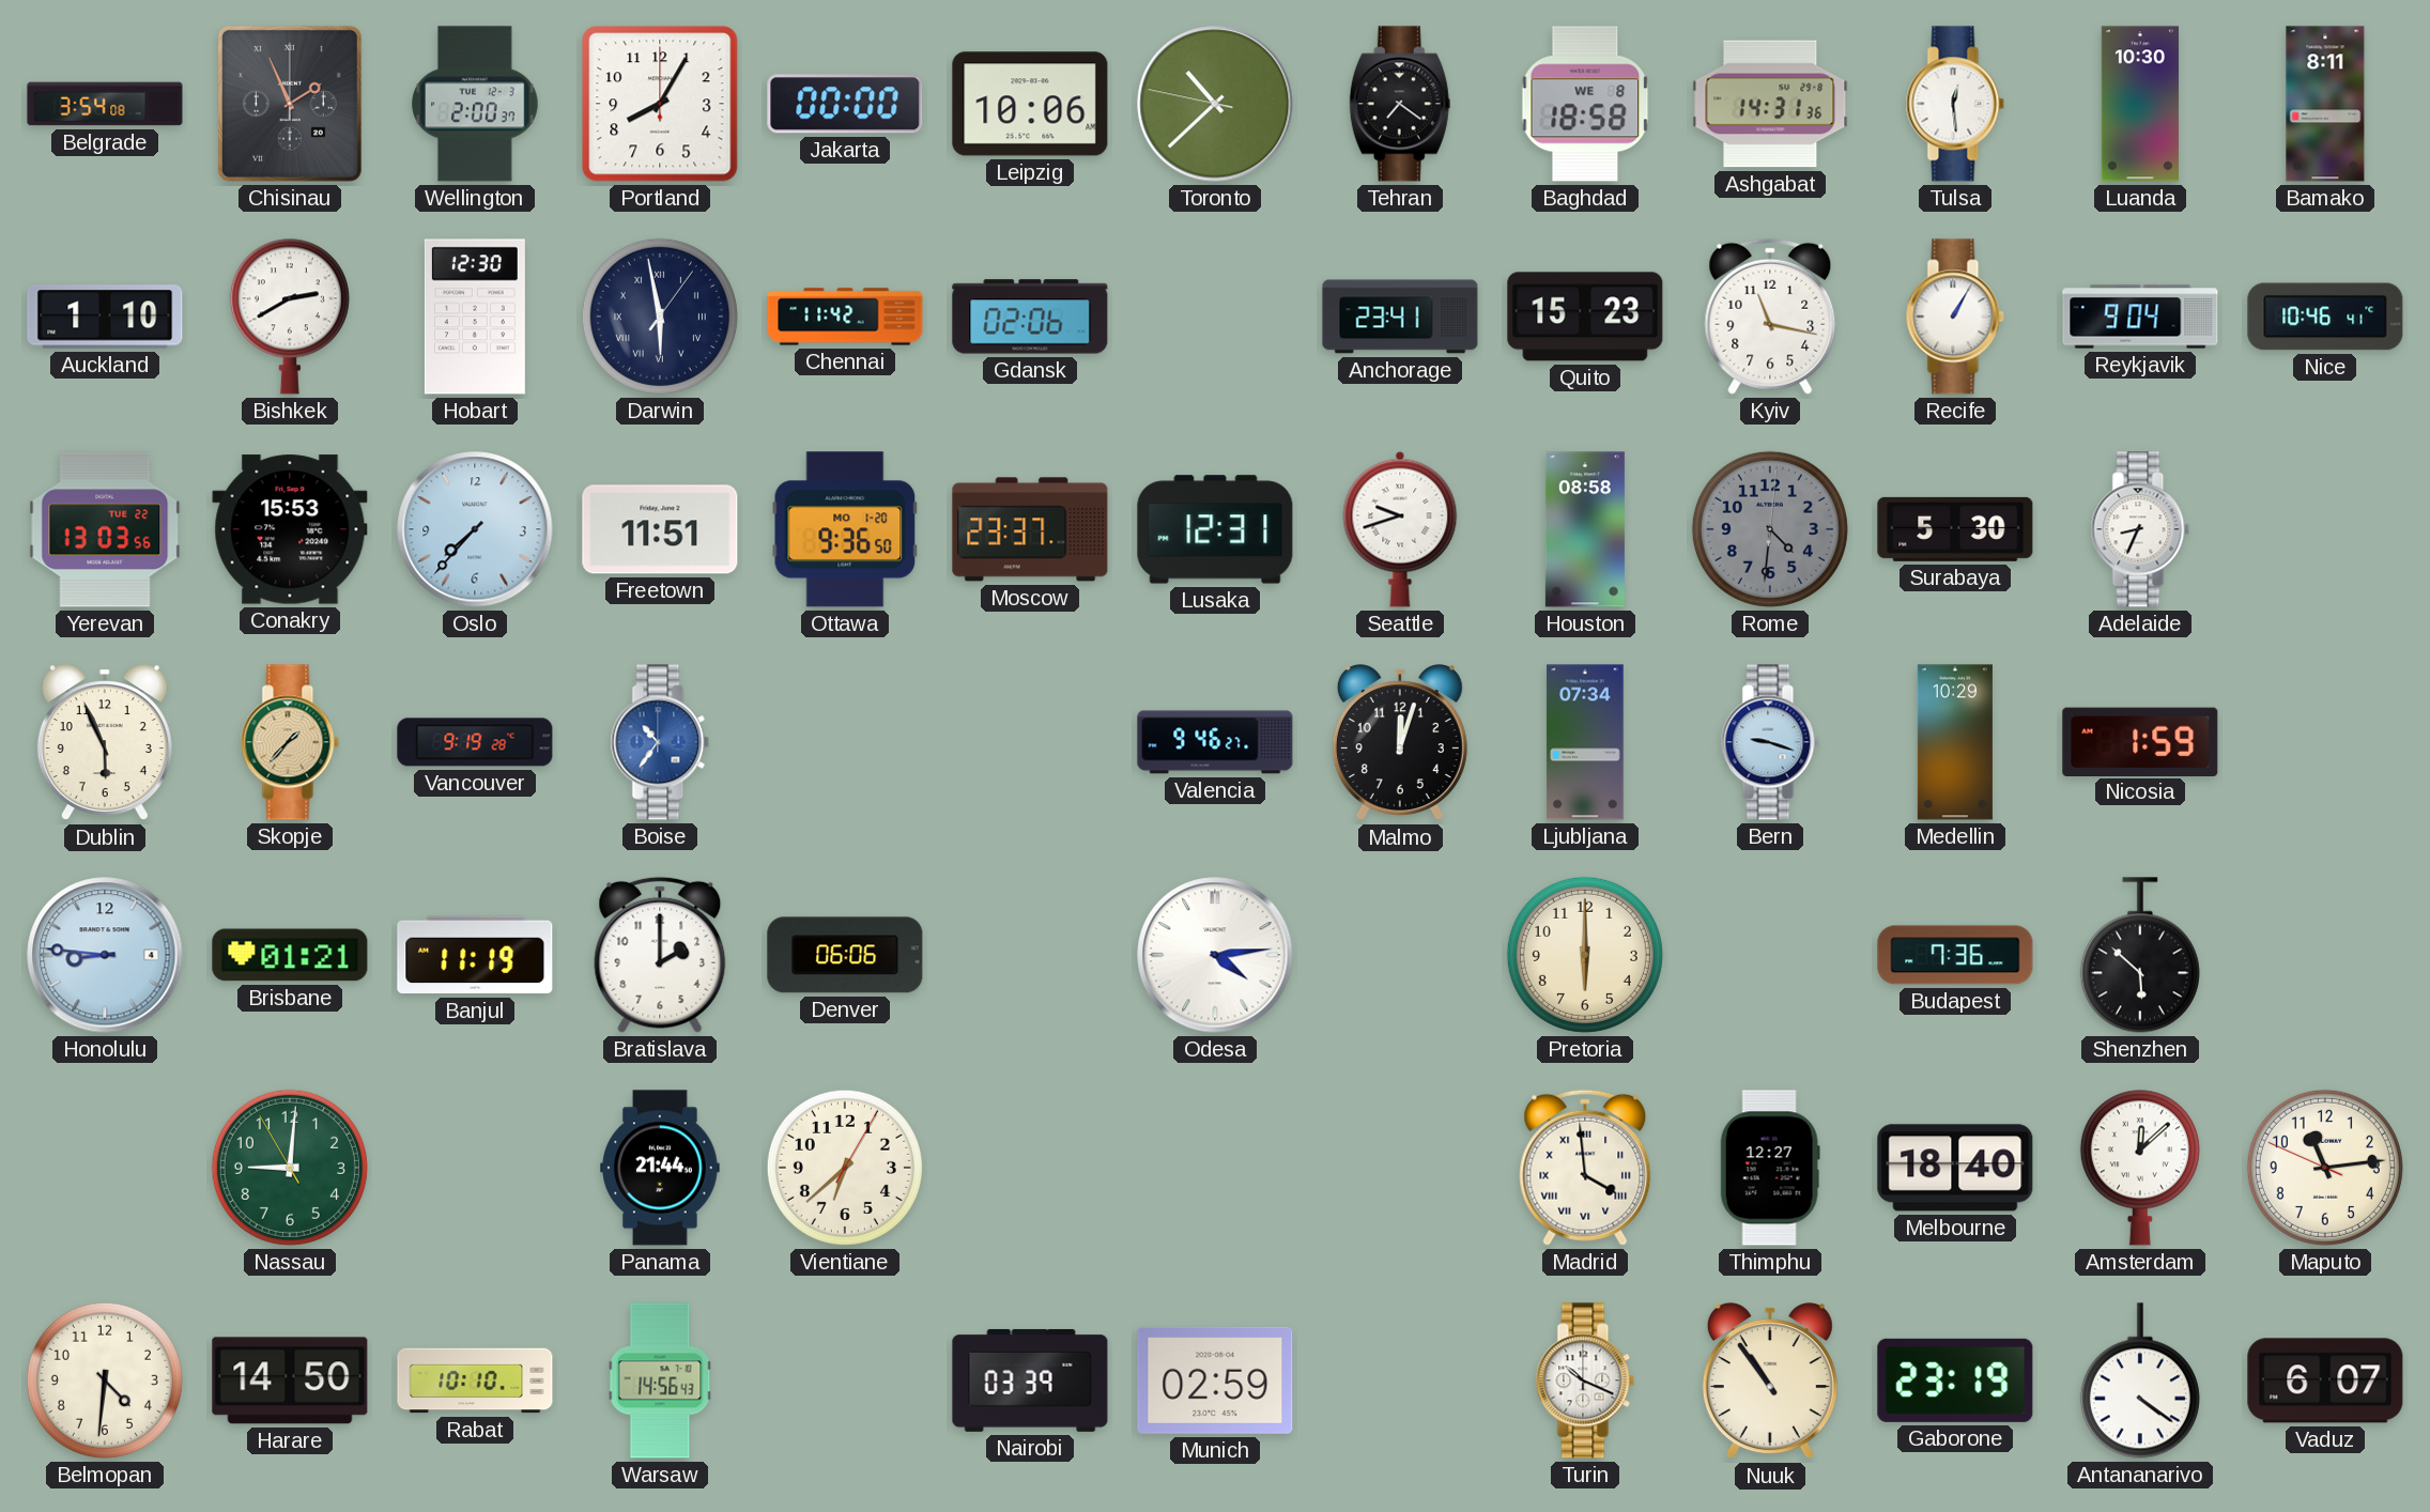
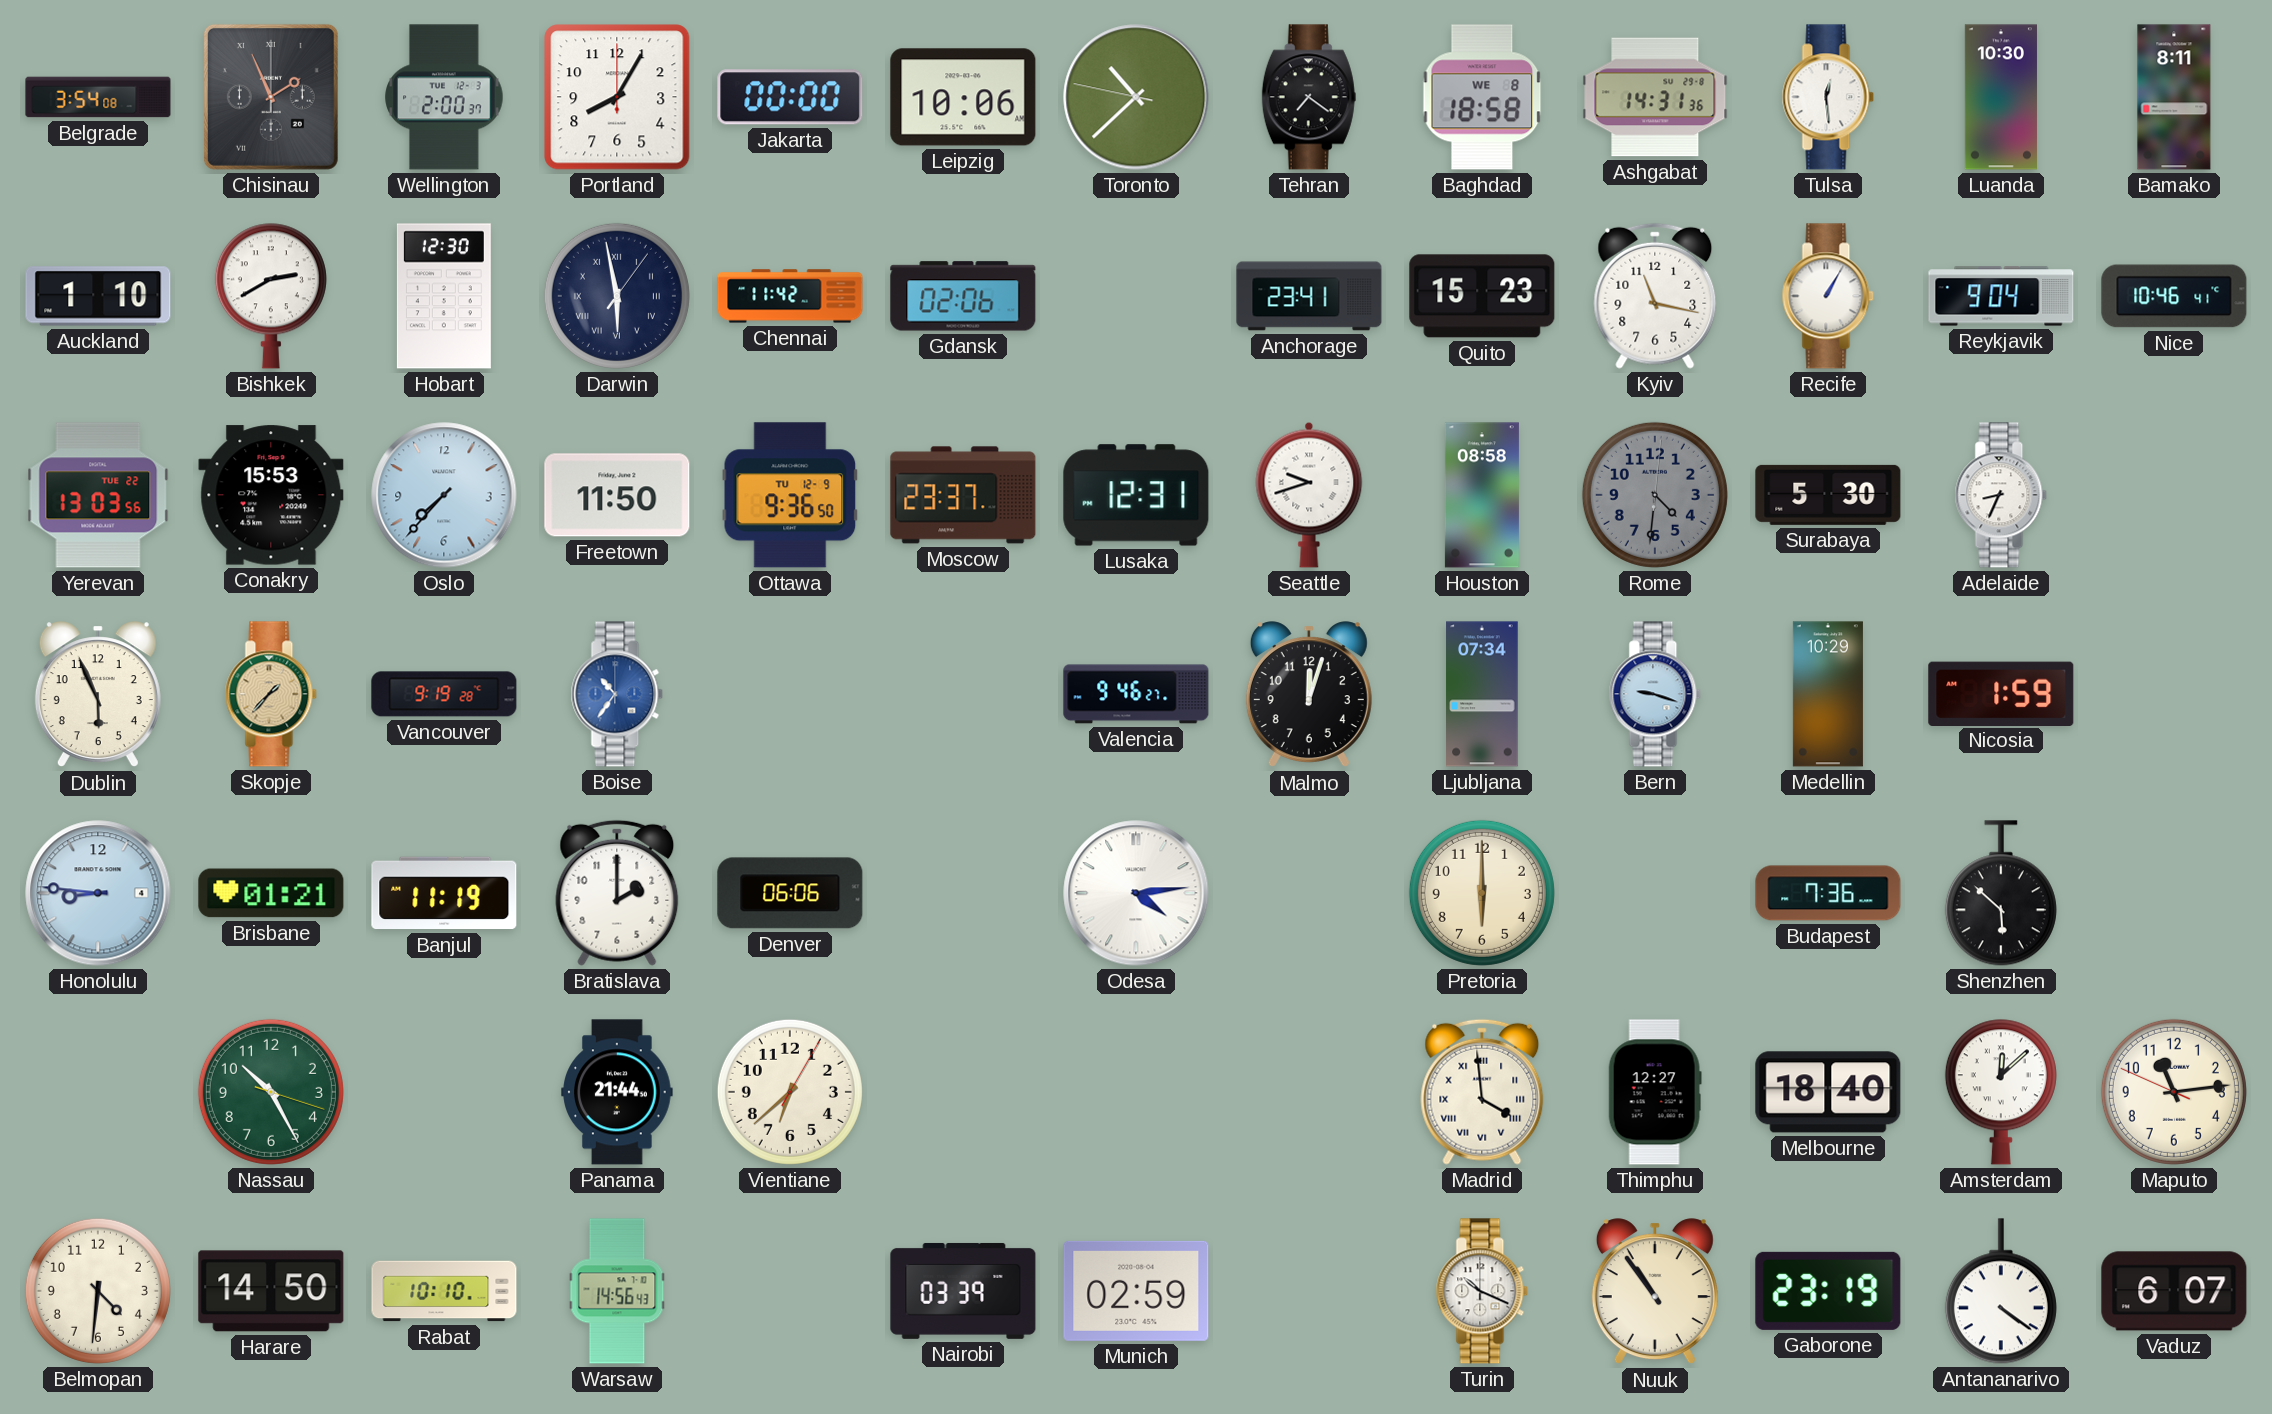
Freetown: 11:51 -> 11:50
Ottawa date: MO 1-20 -> TU 12-9
Nassau: 9:00 -> 10:25
